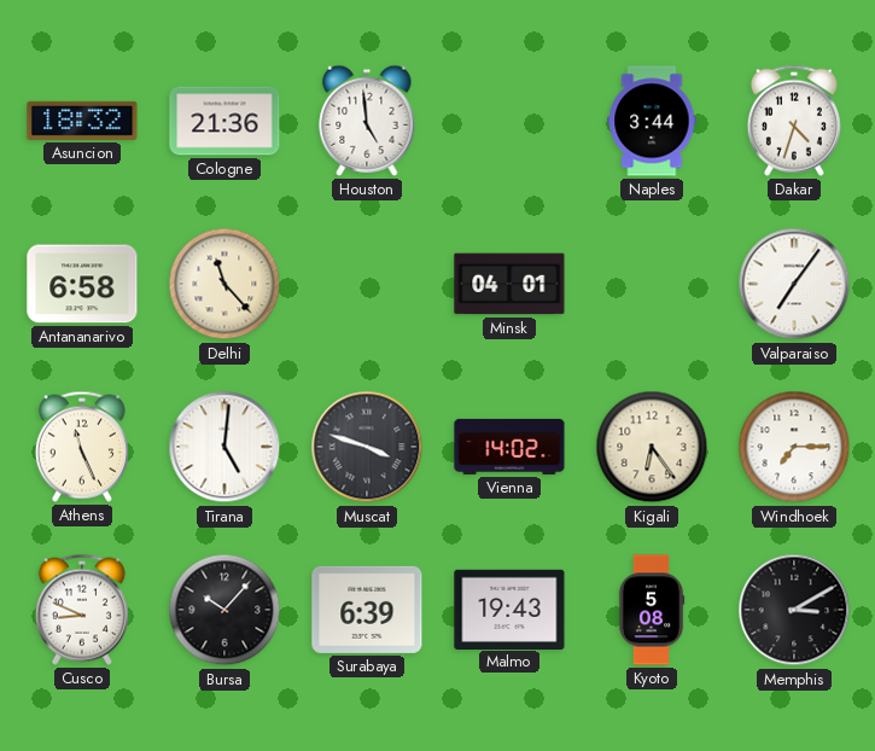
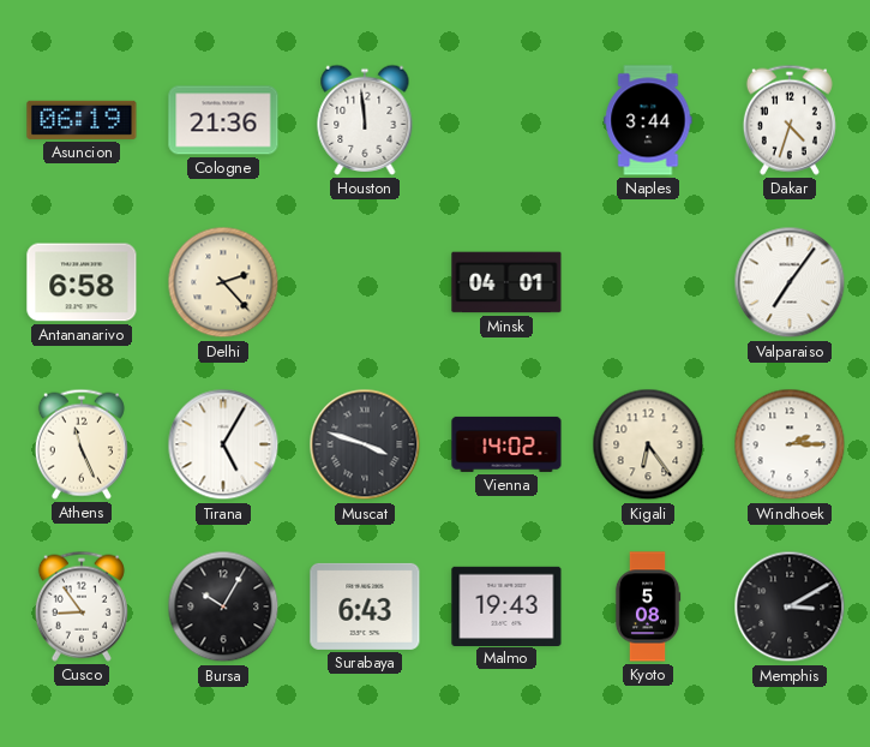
Asuncion: 18:32 -> 06:19
Houston: 4:59 -> 11:59
Delhi: 11:23 -> 2:23
Tirana: 5:01 -> 5:05
Windhoek: 7:15 -> 2:15
Cusco: 8:49 -> 8:54
Bursa: 10:07 -> 10:05
Surabaya: 6:39 -> 6:43
